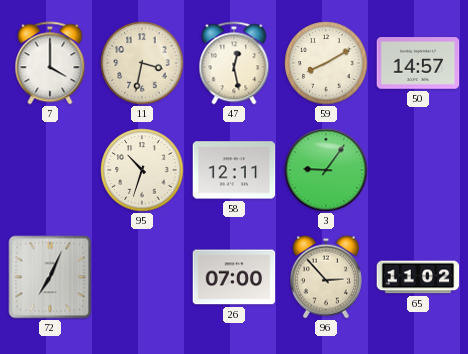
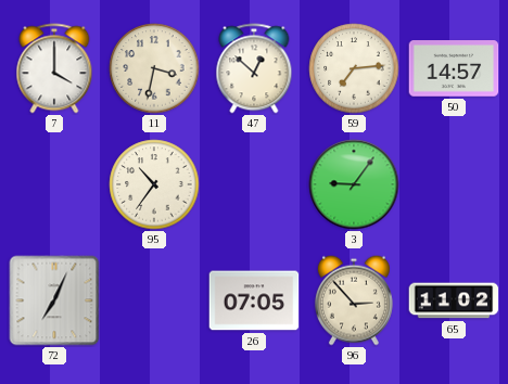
47: 12:28 -> 12:52
59: 8:10 -> 7:14
95: 10:33 -> 10:36
58: 12:11 -> none
26: 07:00 -> 07:05
